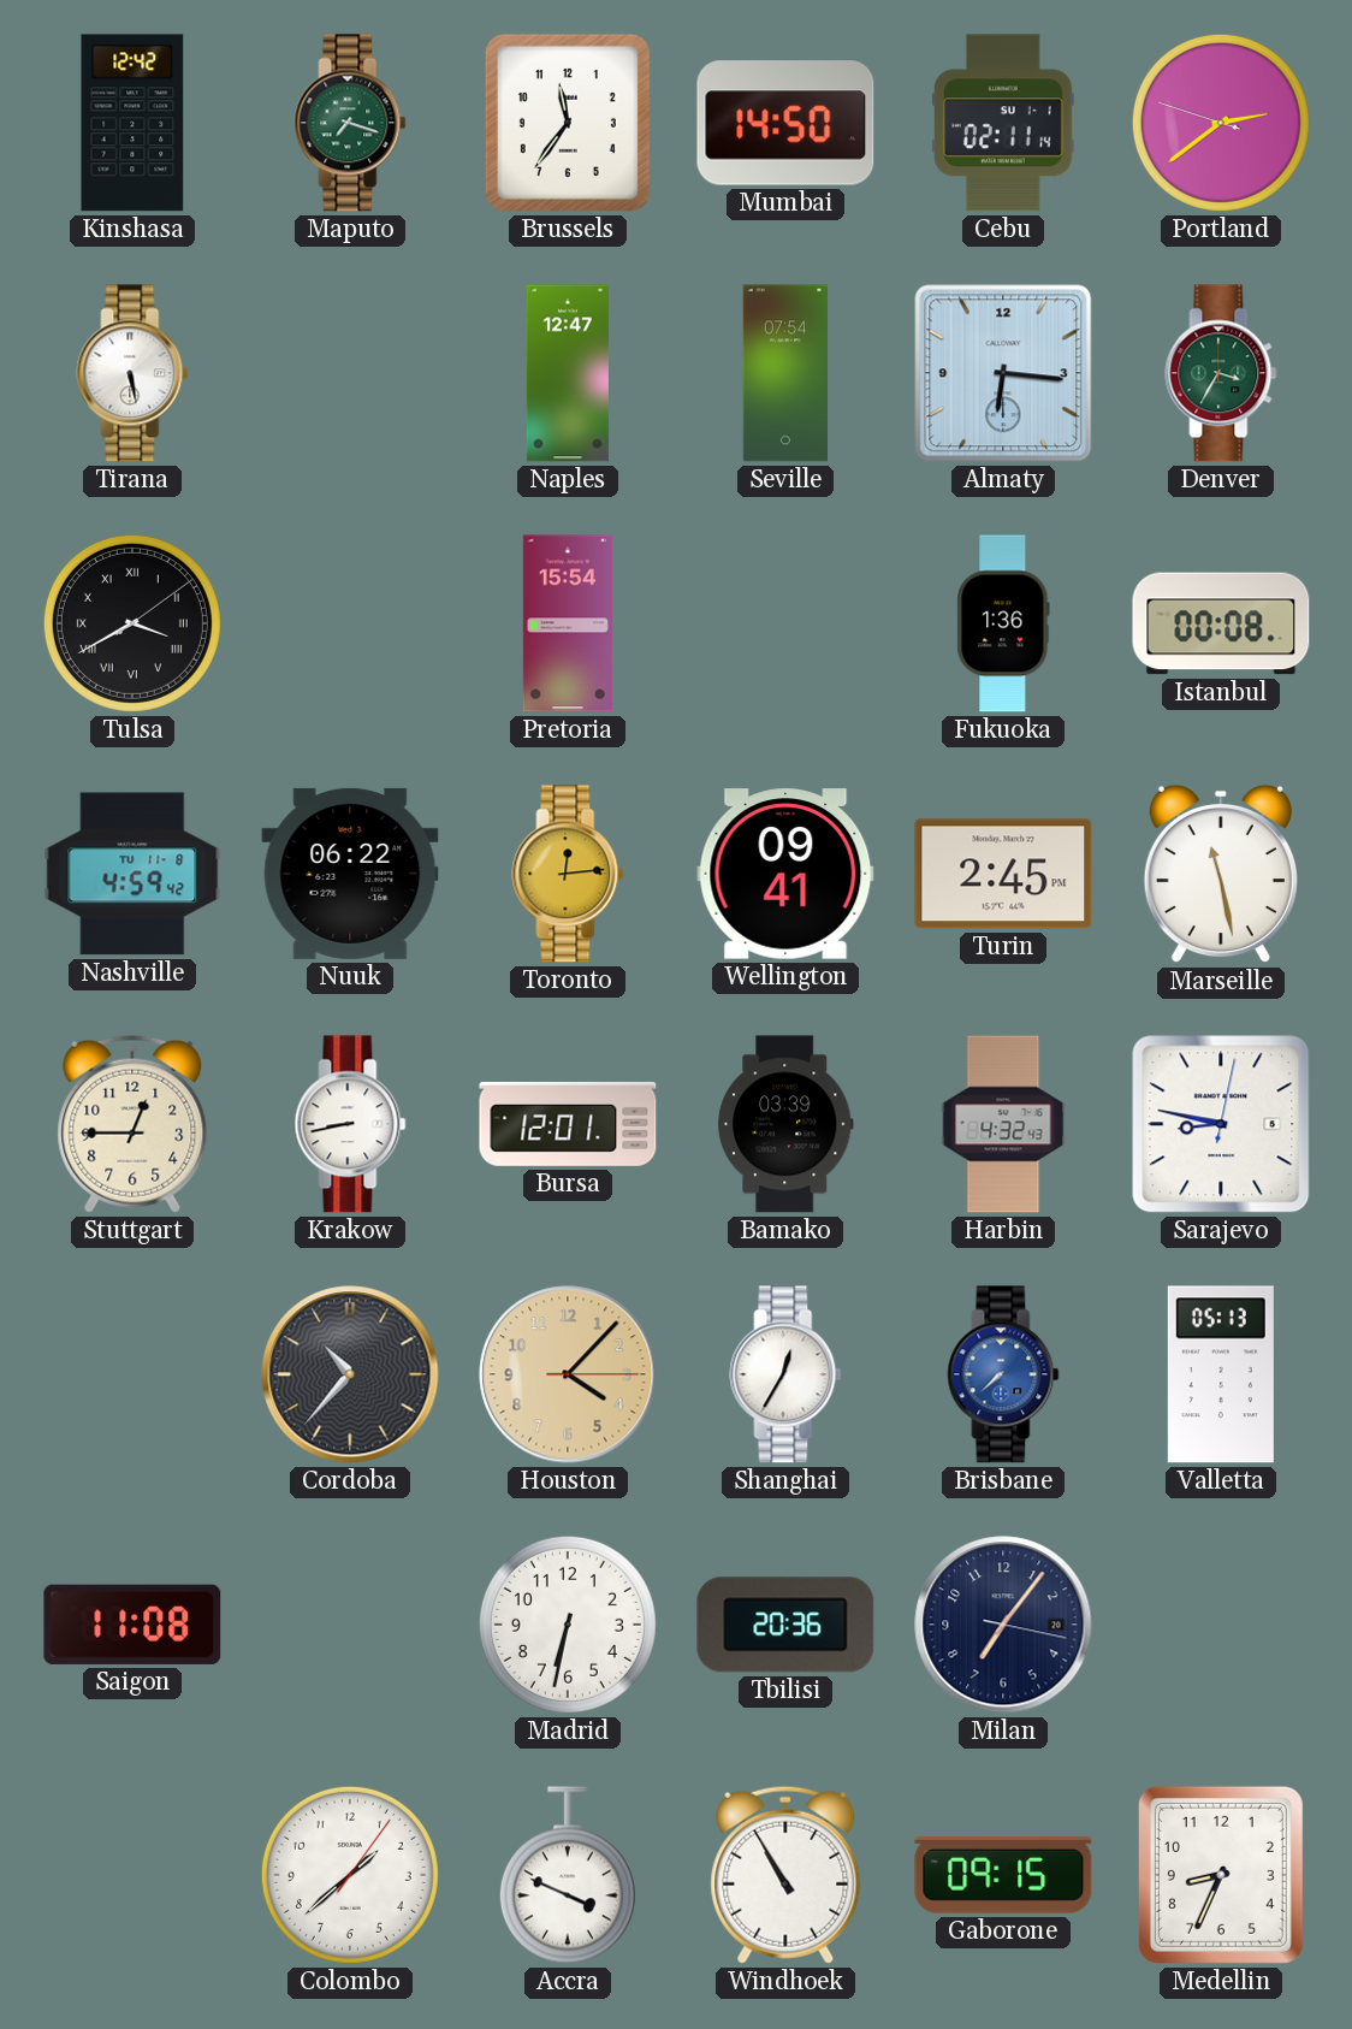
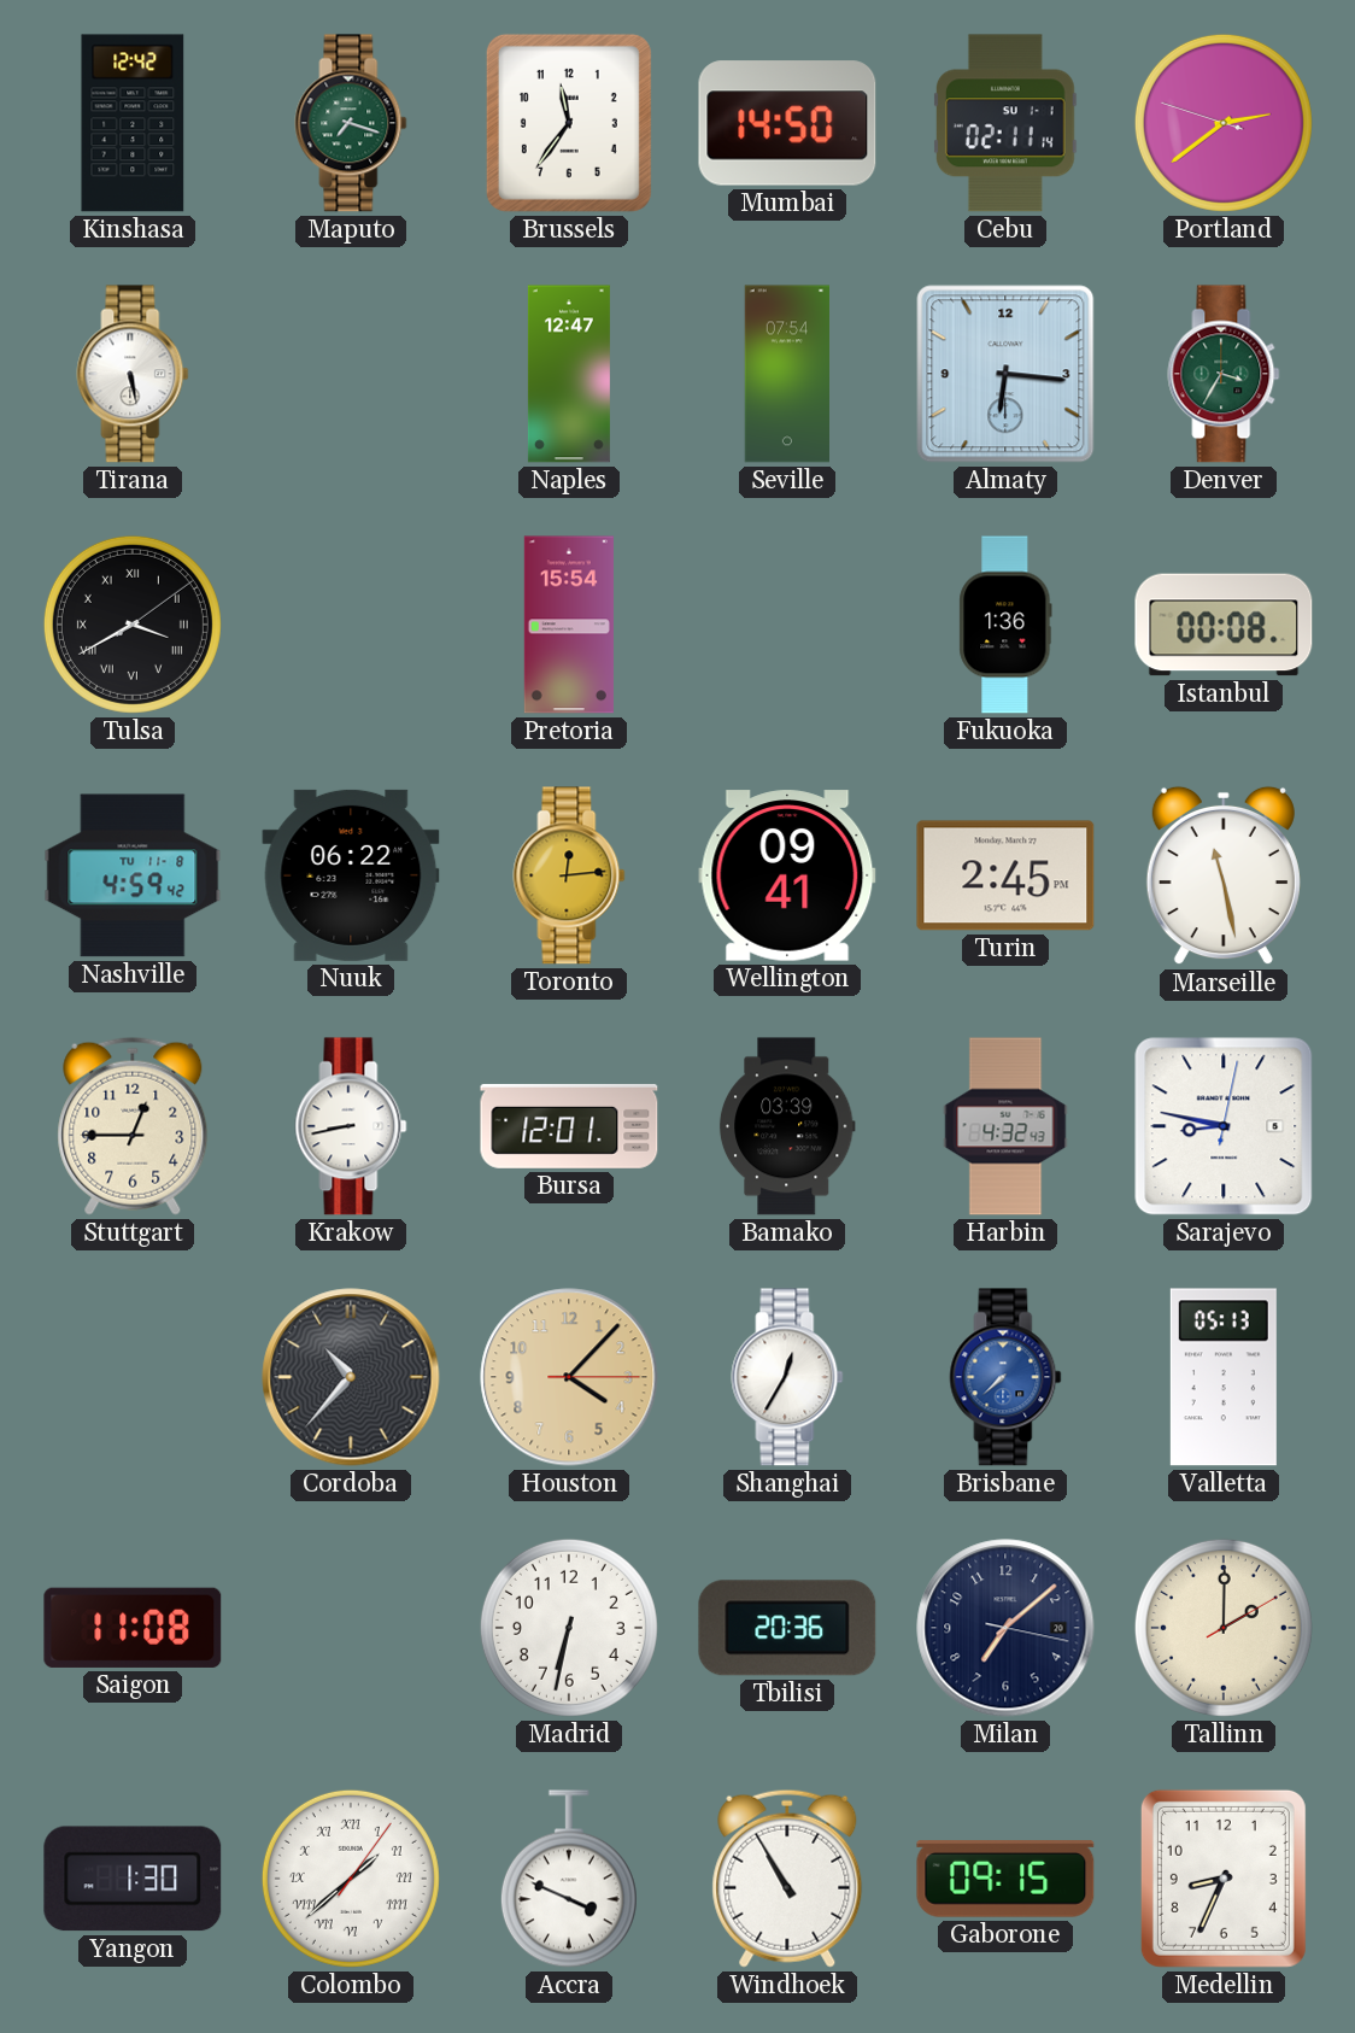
Milan: 7:06 -> 7:08
Tallinn: none -> 2:00
Yangon: none -> 1:30
Colombo numerals: Arabic -> Roman
